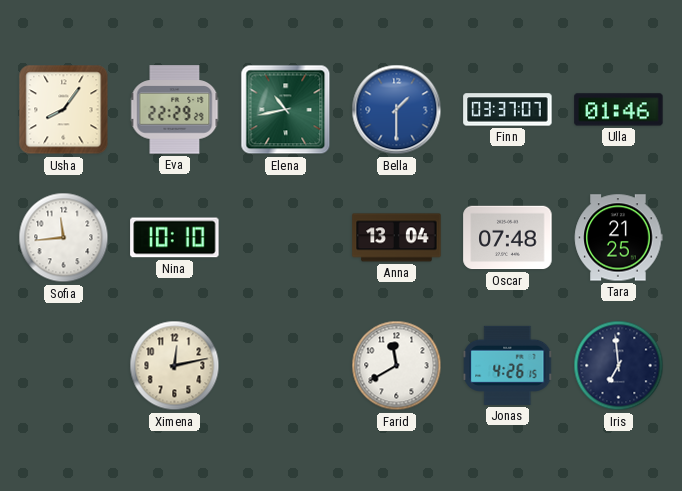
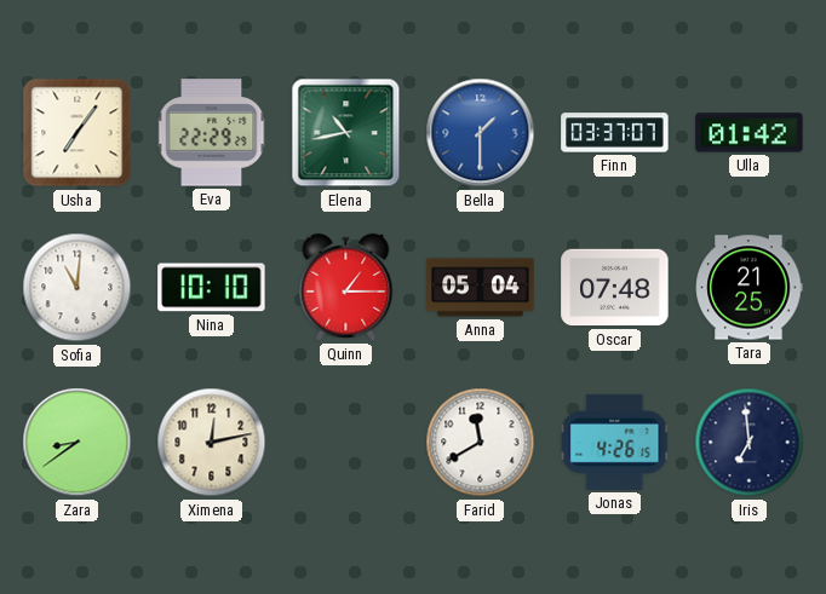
Usha: 8:06 -> 7:06
Ulla: 01:46 -> 01:42
Sofia: 11:44 -> 11:01
Quinn: none -> 1:15
Anna: 13:04 -> 05:04
Zara: none -> 8:39
